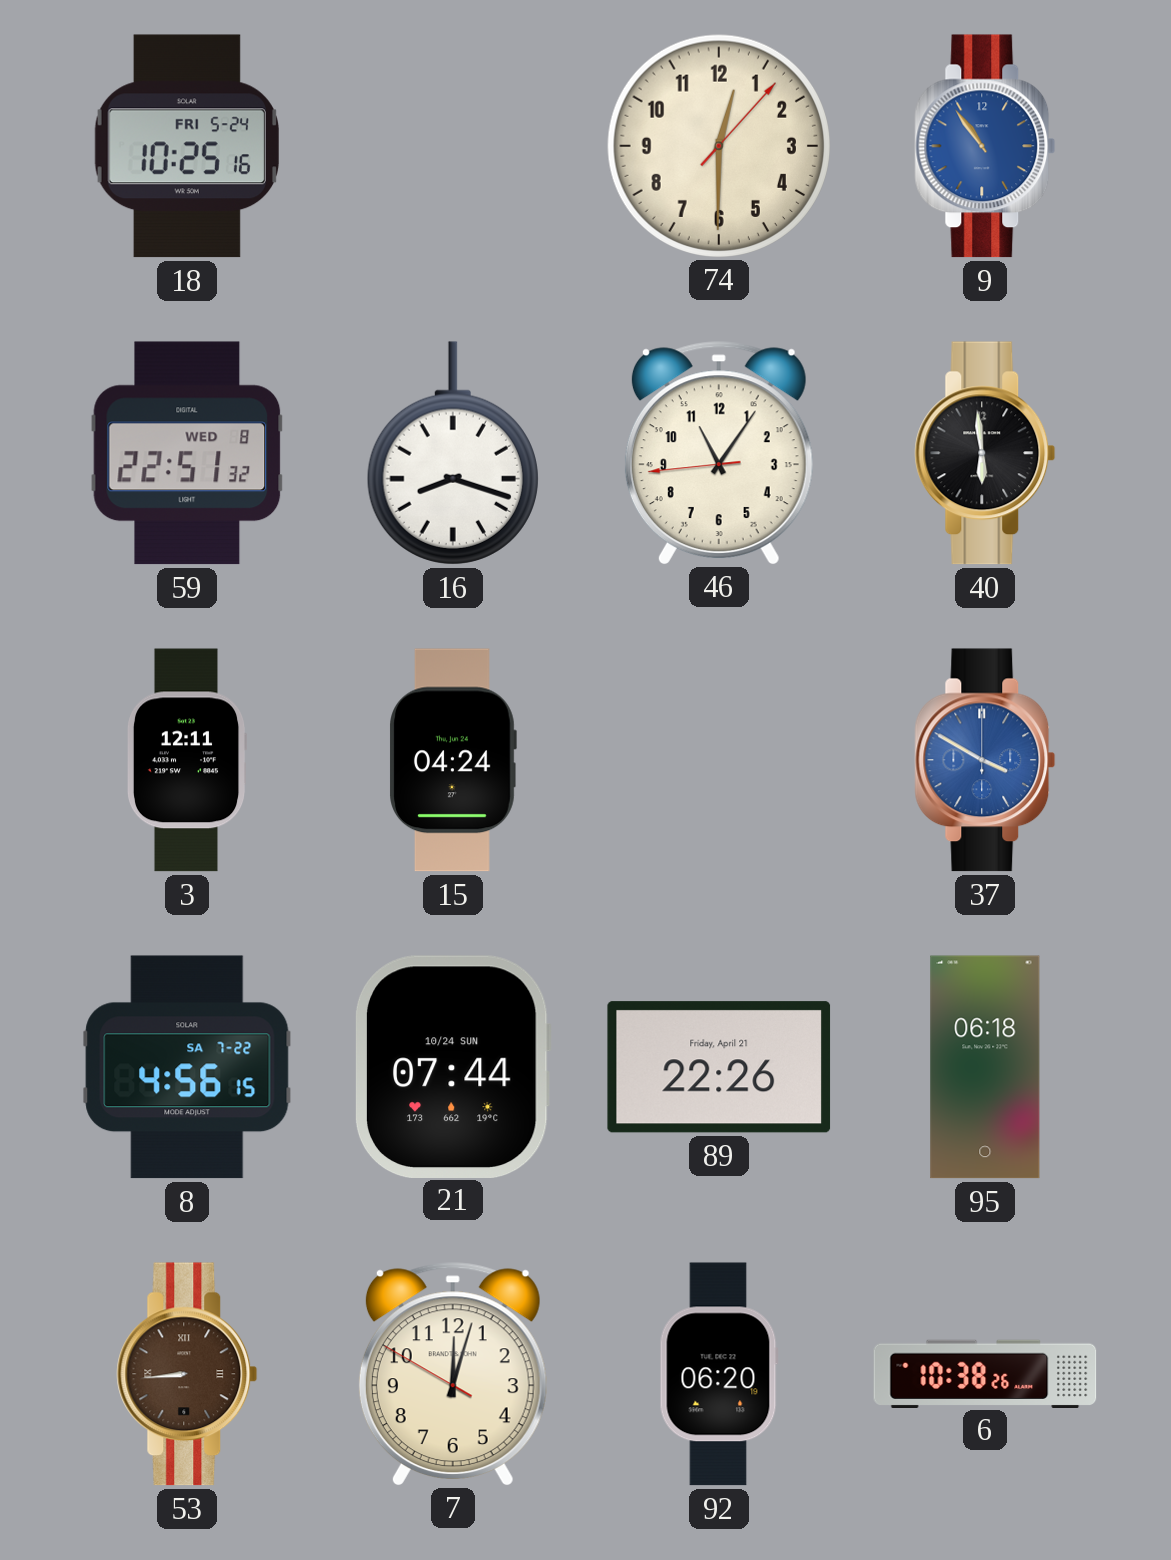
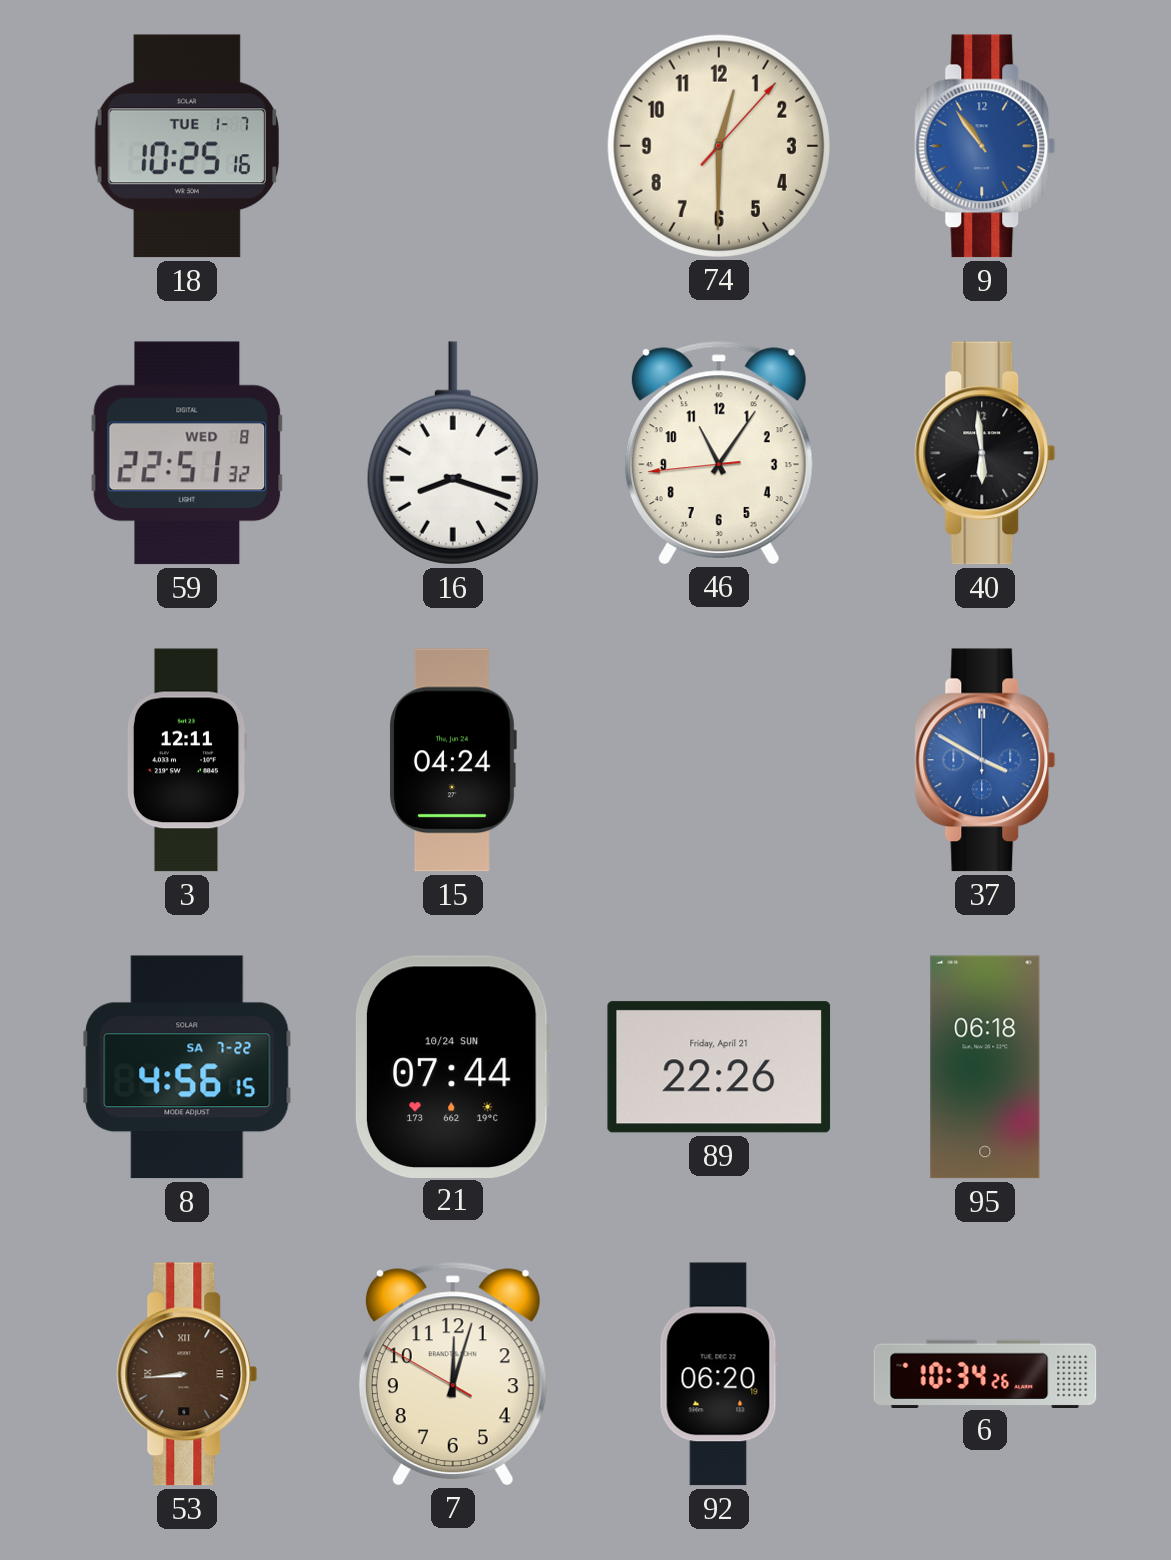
18 date: FRI 5-24 -> TUE 1-7
6: 10:38 -> 10:34
